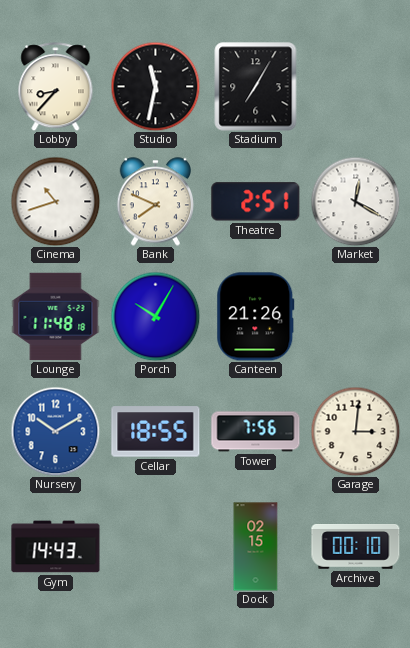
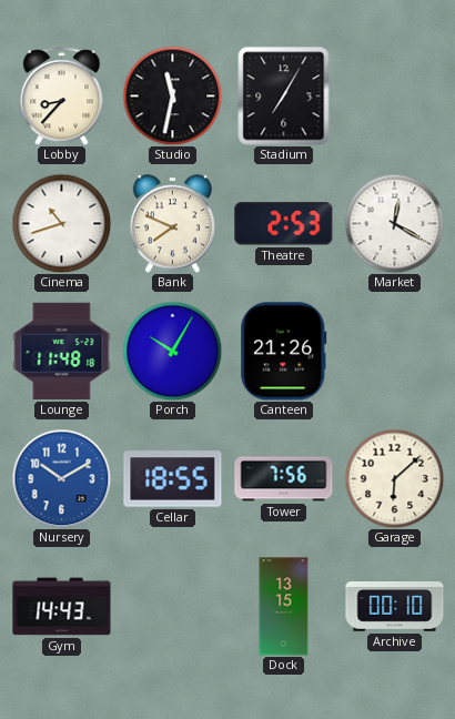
Theatre: 2:51 -> 2:53
Garage: 3:01 -> 6:08
Dock: 02:15 -> 13:15
